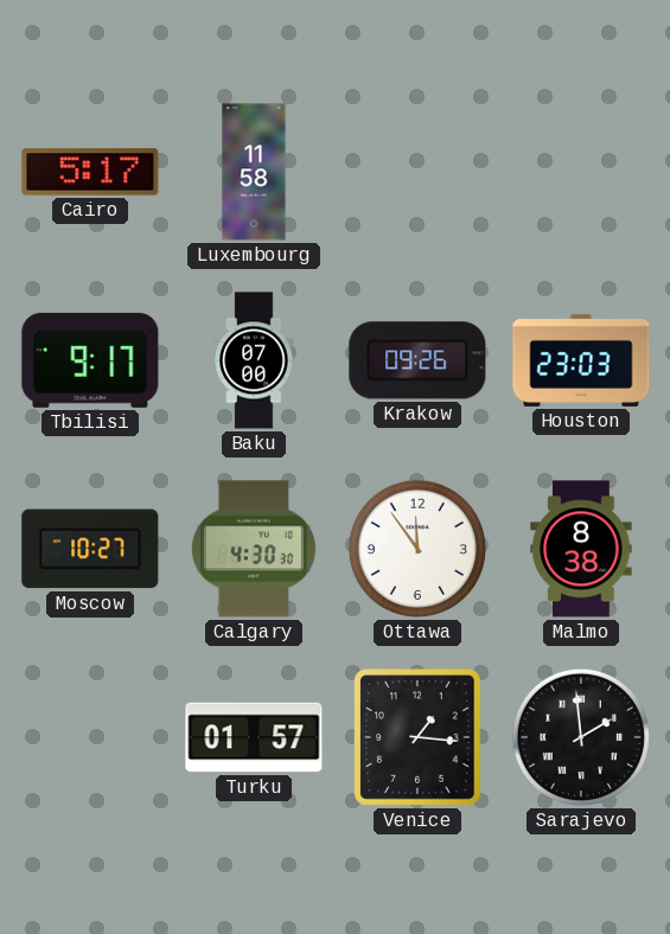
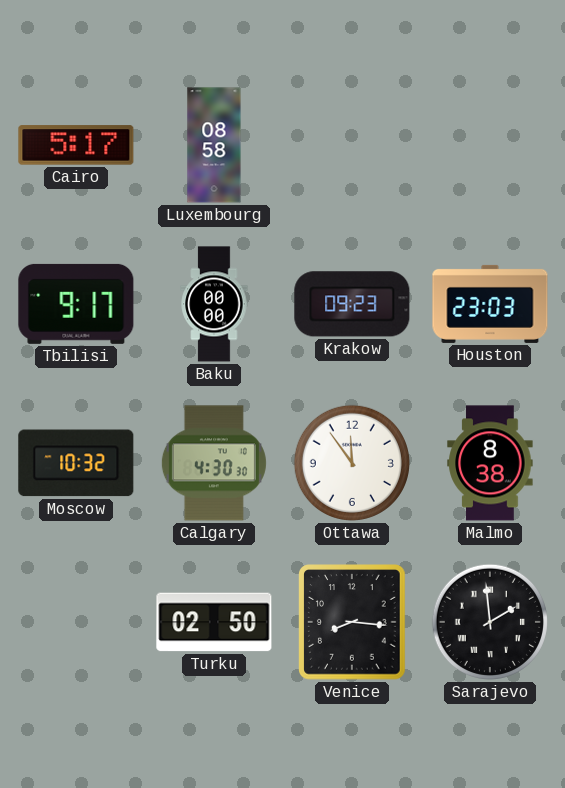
Luxembourg: 11:58 -> 08:58
Baku: 07:00 -> 00:00
Krakow: 09:26 -> 09:23
Moscow: 10:27 -> 10:32
Turku: 01:57 -> 02:50
Venice: 1:16 -> 8:16
